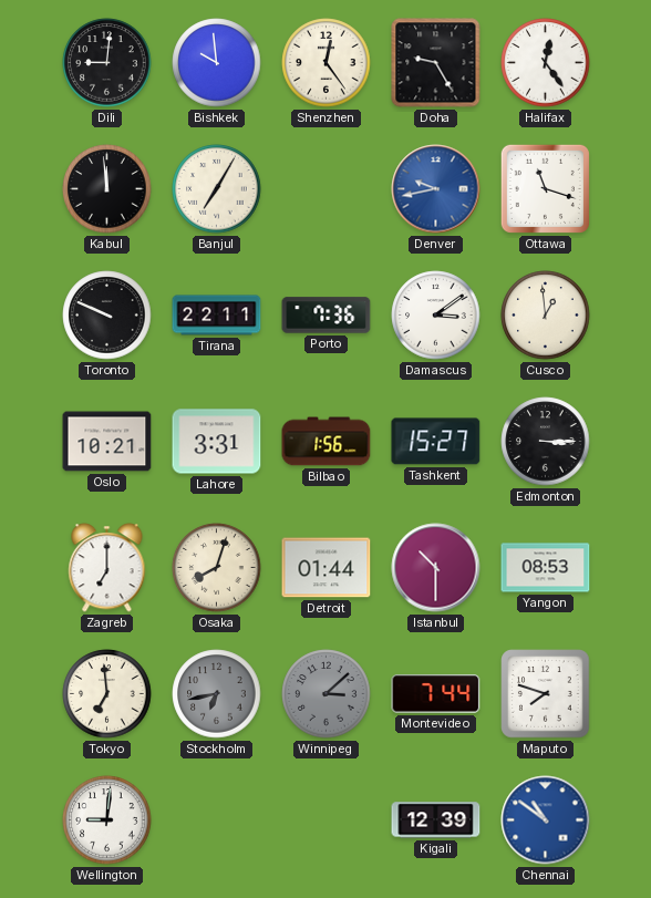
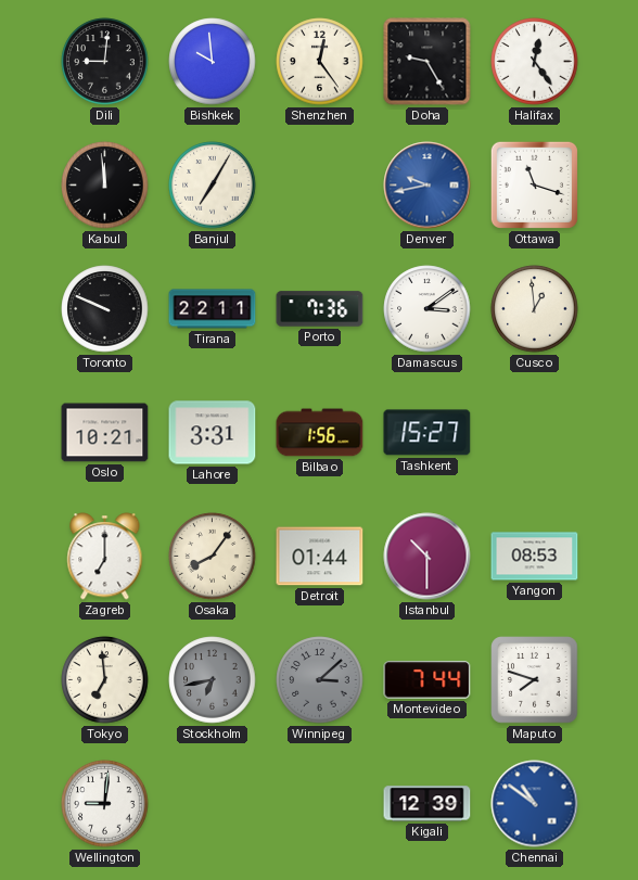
Edmonton: 3:15 -> none
Osaka: 8:03 -> 8:06
